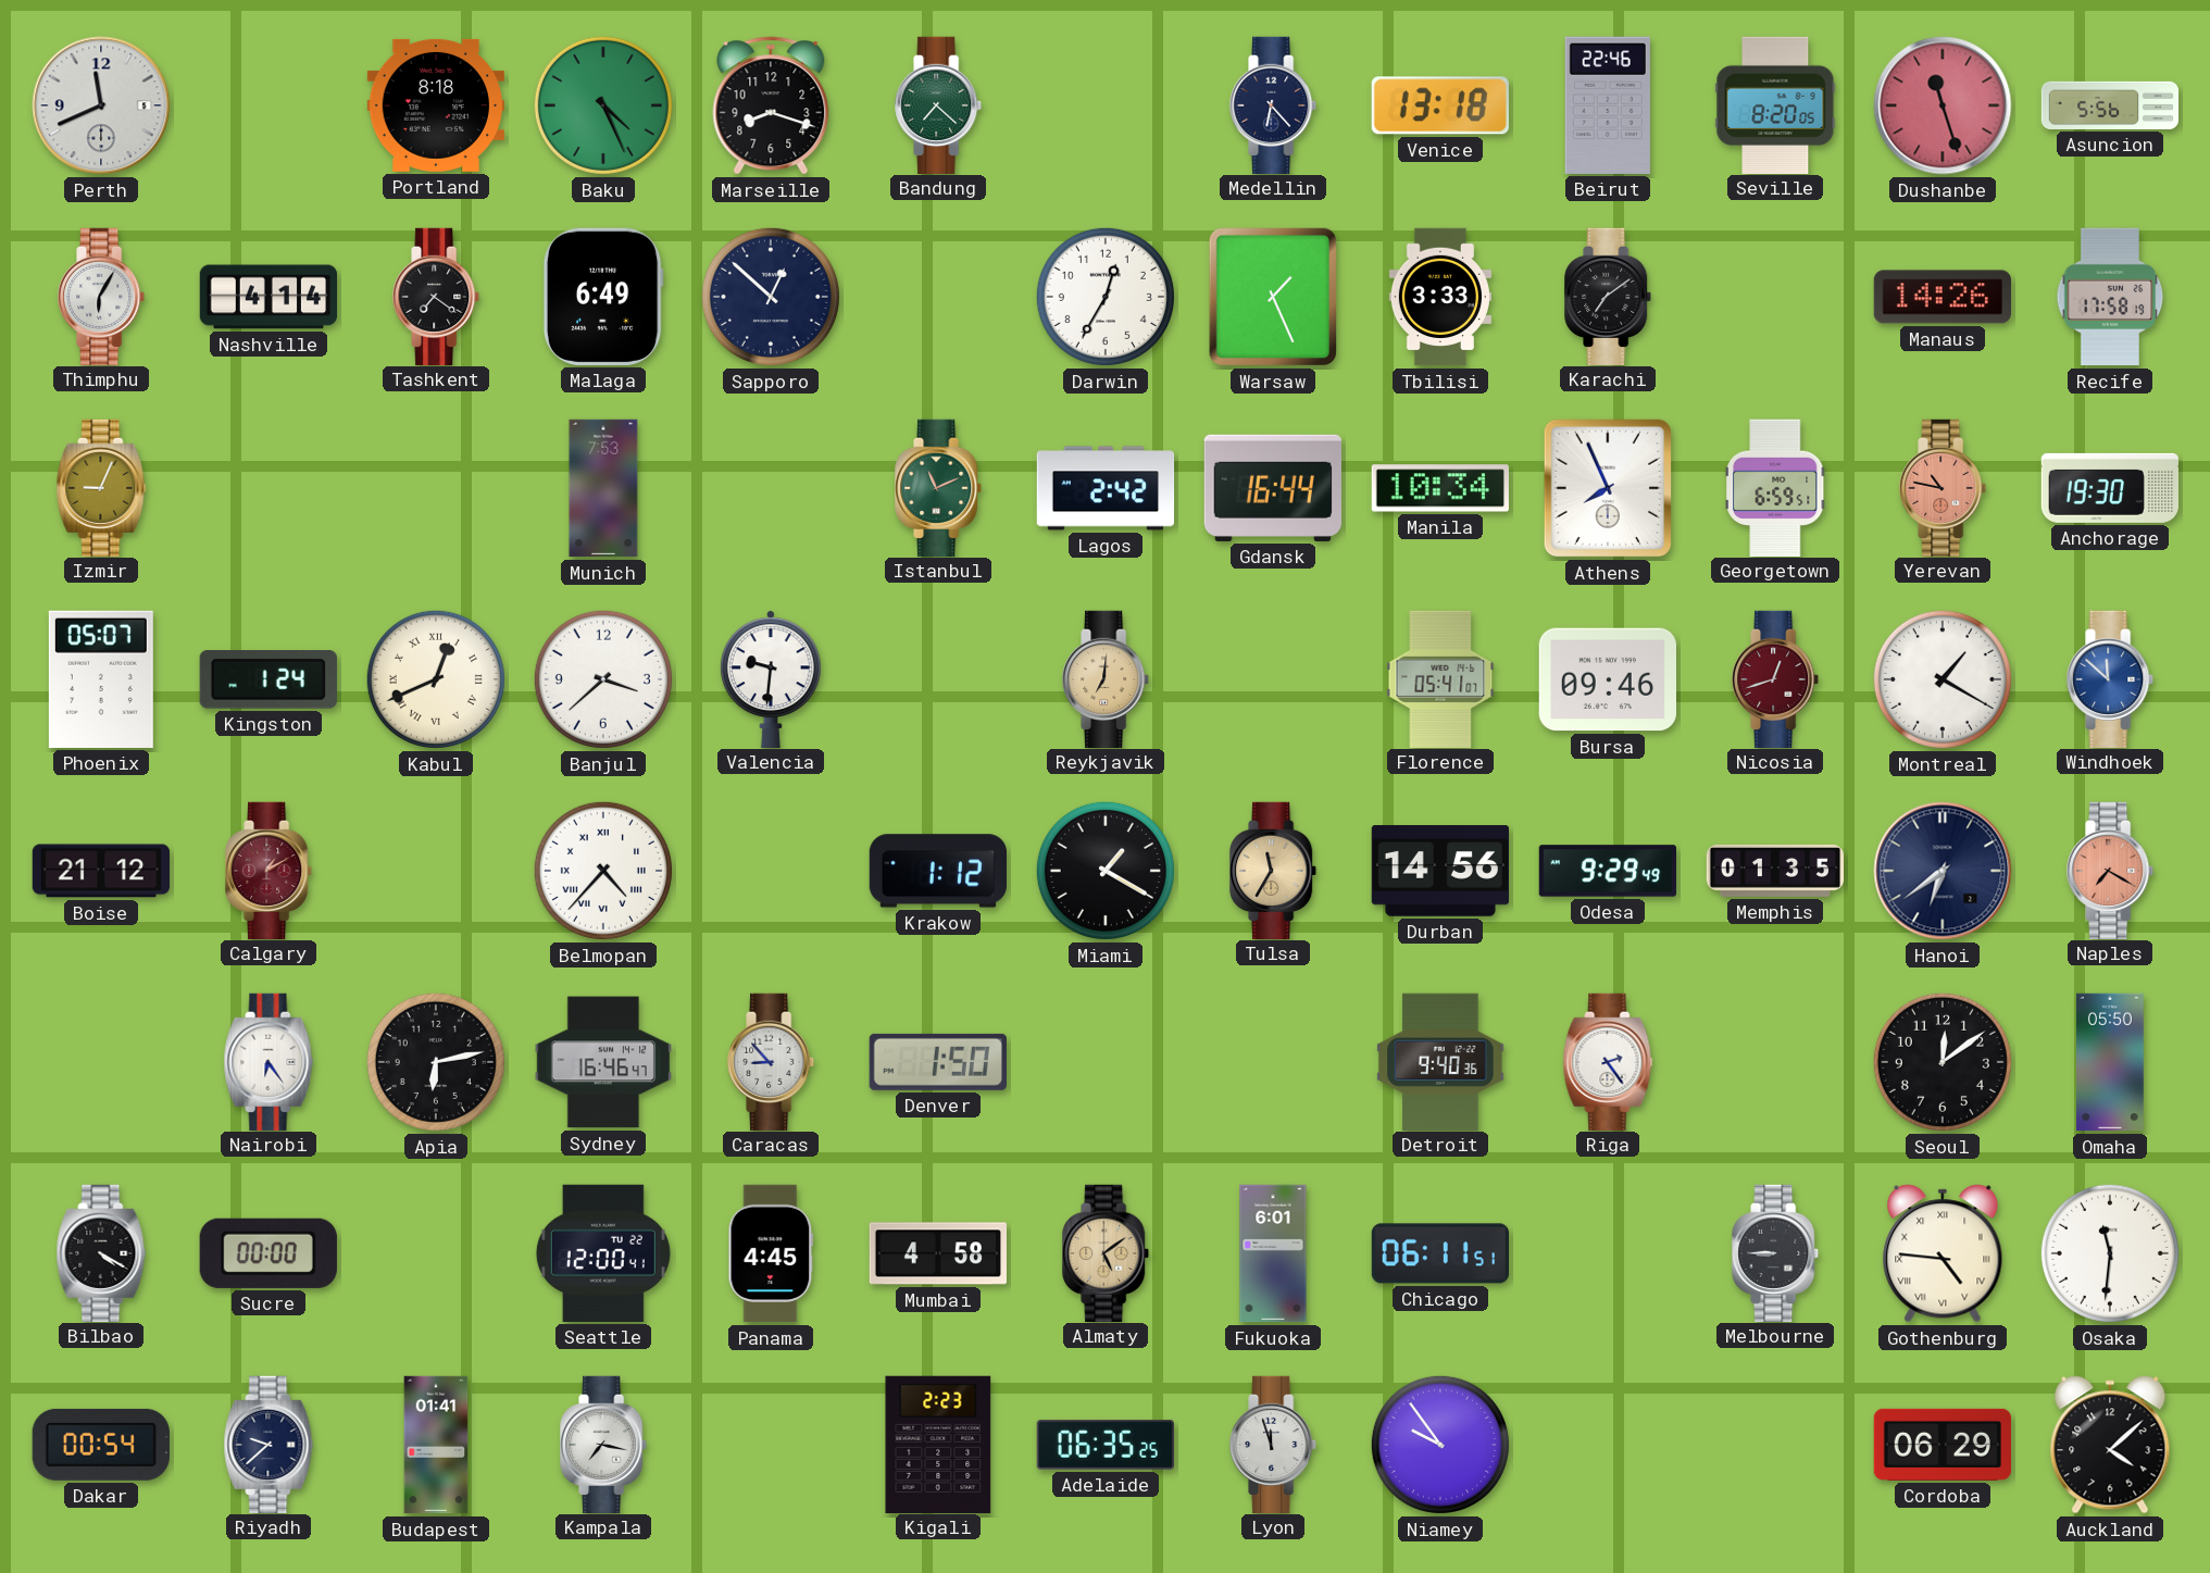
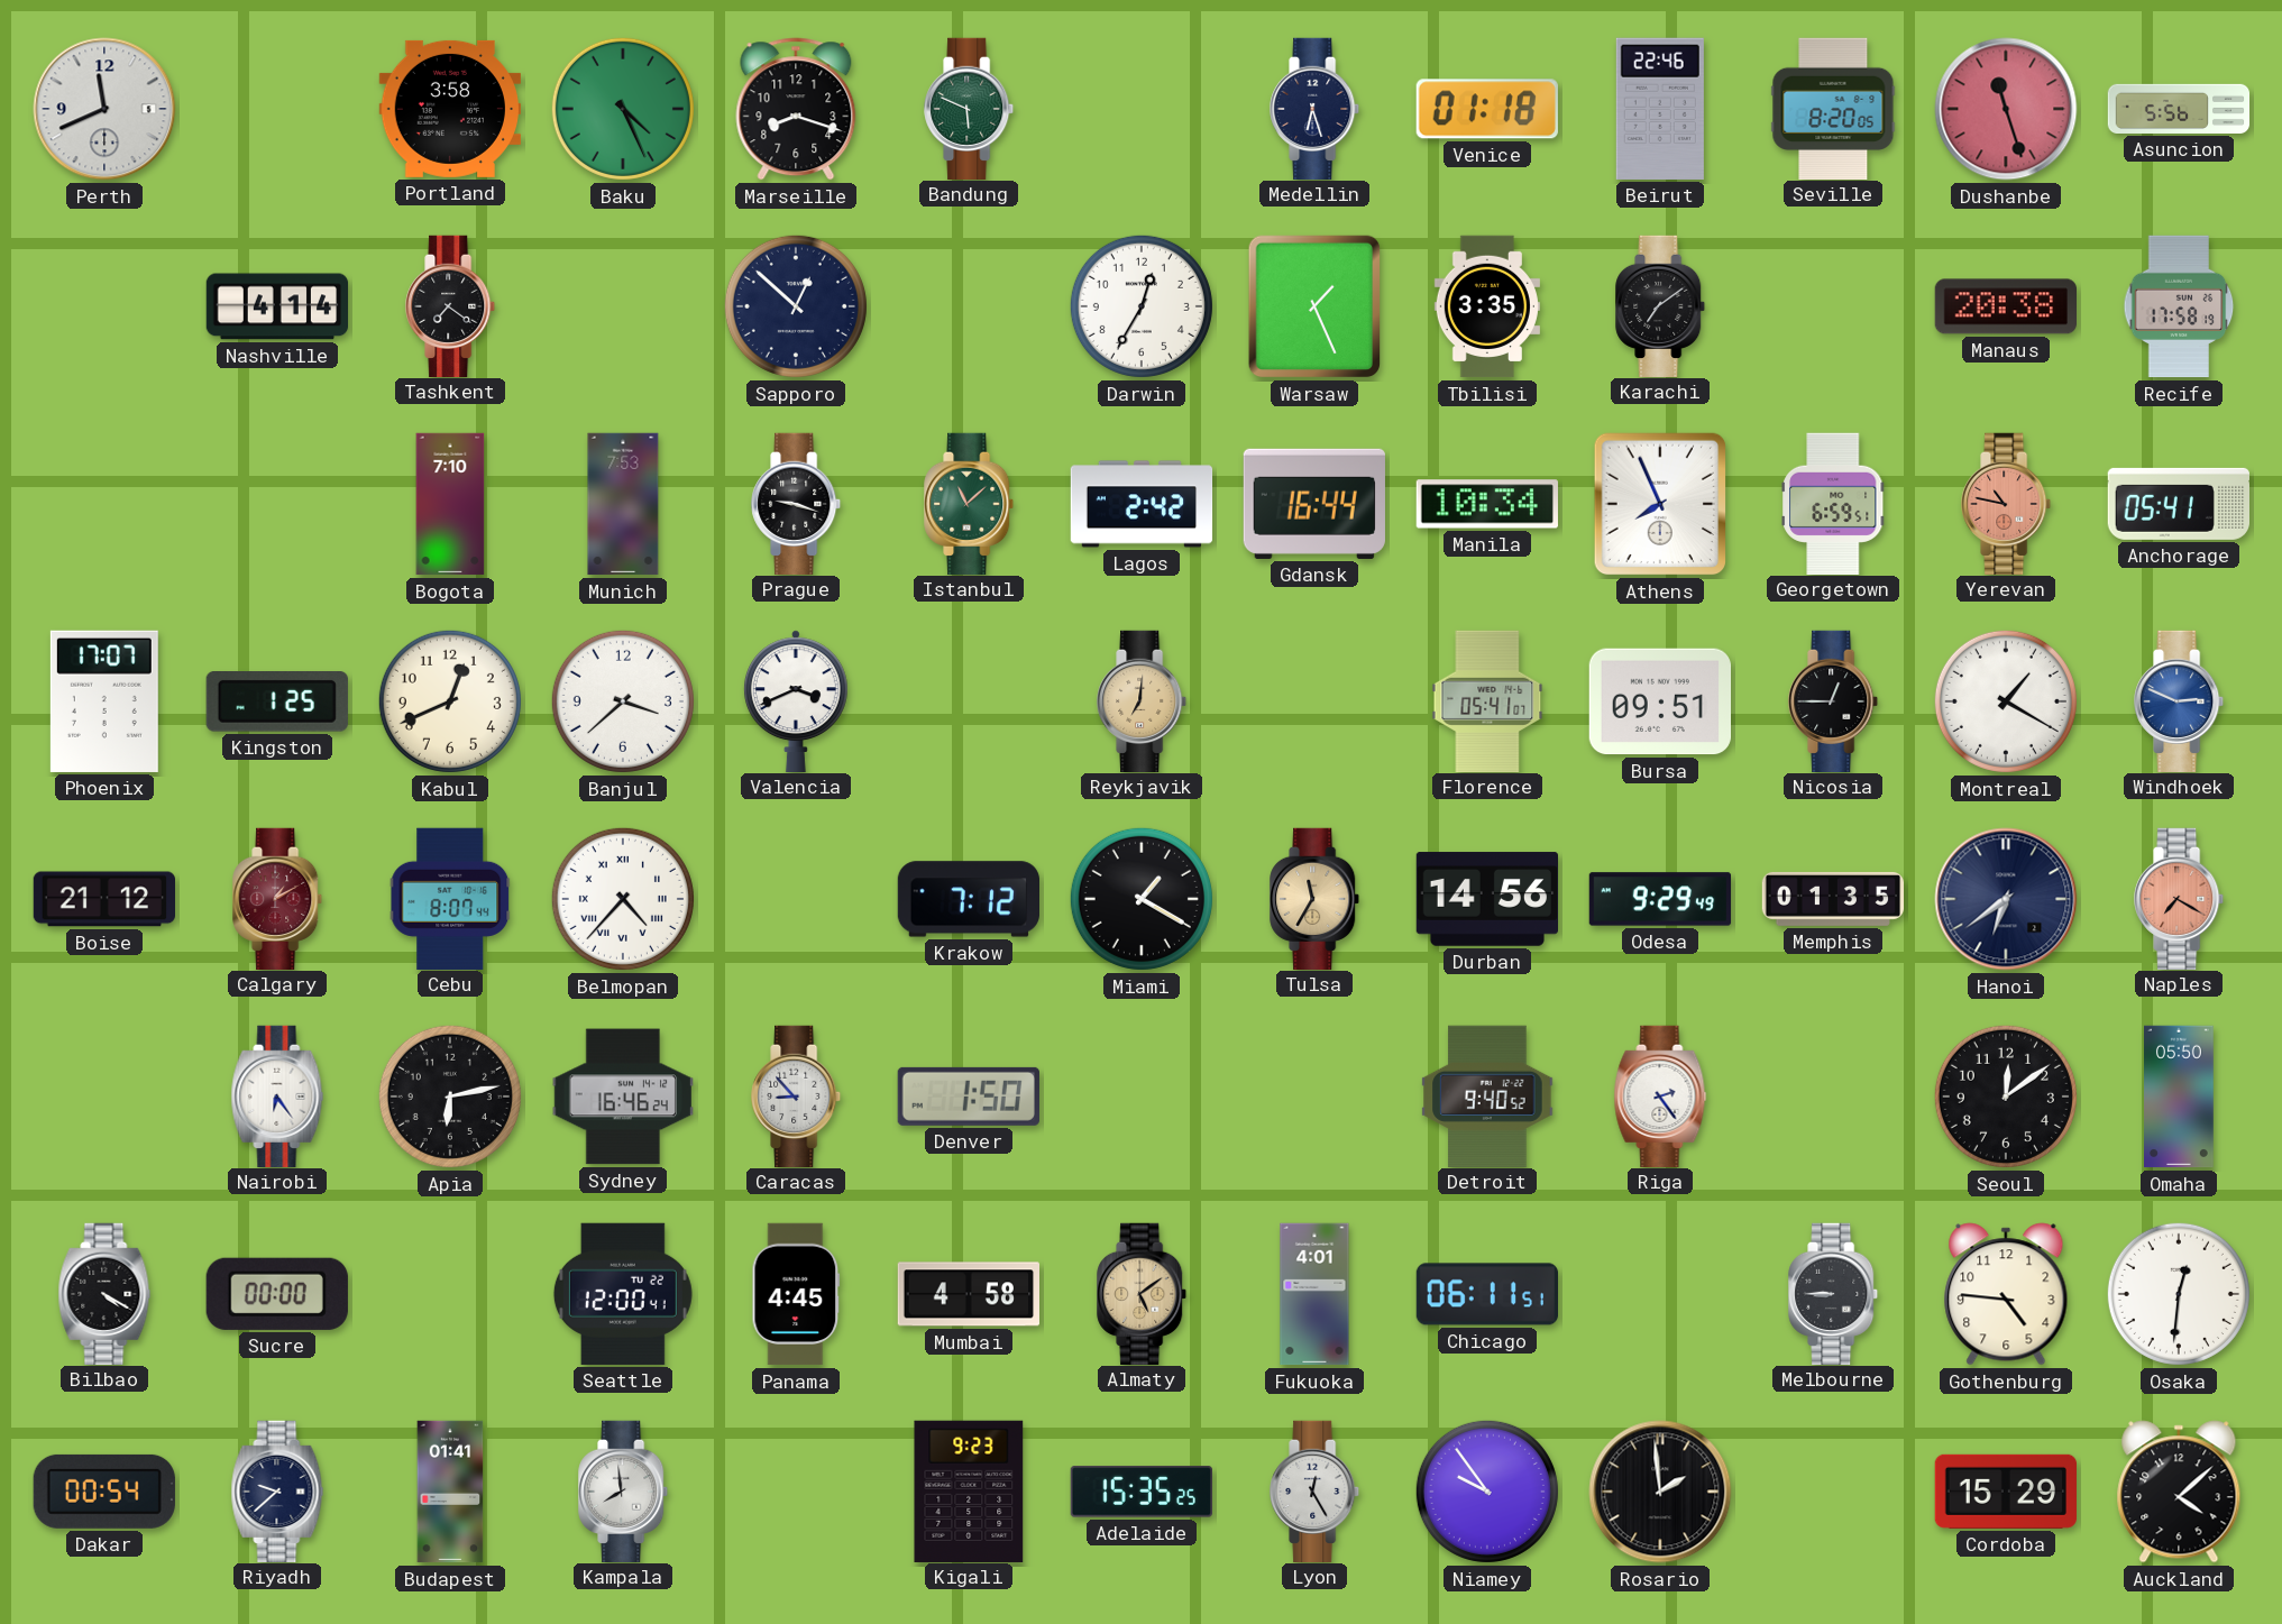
Portland: 8:18 -> 3:58
Bandung: 7:22 -> 5:49
Medellin: 6:23 -> 6:27
Venice: 13:18 -> 01:18
Thimphu: 6:05 -> none
Malaga: 6:49 -> none
Tbilisi: 3:33 -> 3:35
Manaus: 14:26 -> 20:38
Izmir: 9:04 -> none
Bogota: none -> 7:10
Prague: none -> 9:18
Istanbul: 11:11 -> 11:08
Anchorage: 19:30 -> 05:41
Phoenix: 05:07 -> 17:07
Kingston: 1:24 -> 1:25
Kabul numerals: Roman -> Arabic
Valencia: 9:31 -> 3:41
Bursa: 09:46 -> 09:51
Nicosia: 12:42 -> 12:45
Nicosia dial: burgundy -> black
Windhoek: 11:52 -> 2:49
Cebu: none -> 8:07
Krakow: 1:12 -> 7:12
Sydney: 16:46:47 -> 16:46:24
Detroit: 9:40:36 -> 9:40:52
Fukuoka: 6:01 -> 4:01
Gothenburg numerals: Roman -> Arabic
Osaka: 11:31 -> 12:31
Kampala: 7:17 -> 7:59
Kigali: 2:23 -> 9:23
Adelaide: 06:35 -> 15:35
Lyon: 11:57 -> 12:25
Rosario: none -> 1:59
Cordoba: 06:29 -> 15:29
